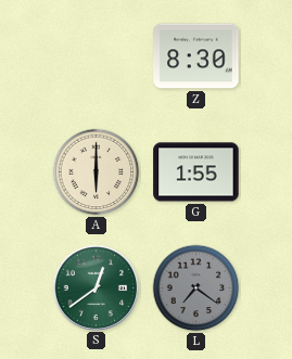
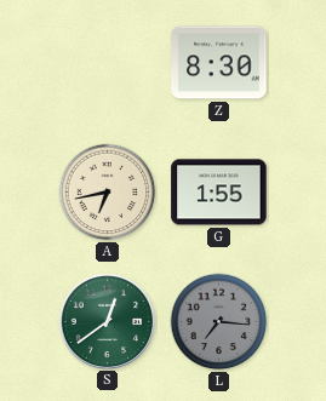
A: 6:00 -> 6:43
L: 7:21 -> 7:16
